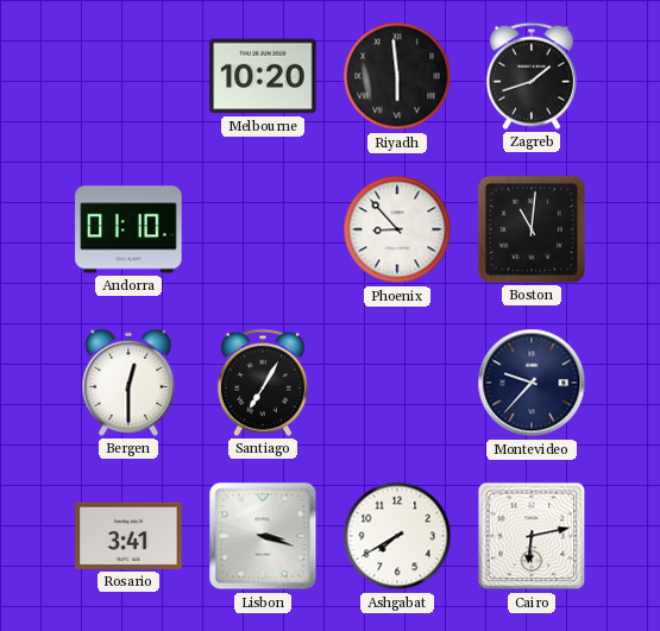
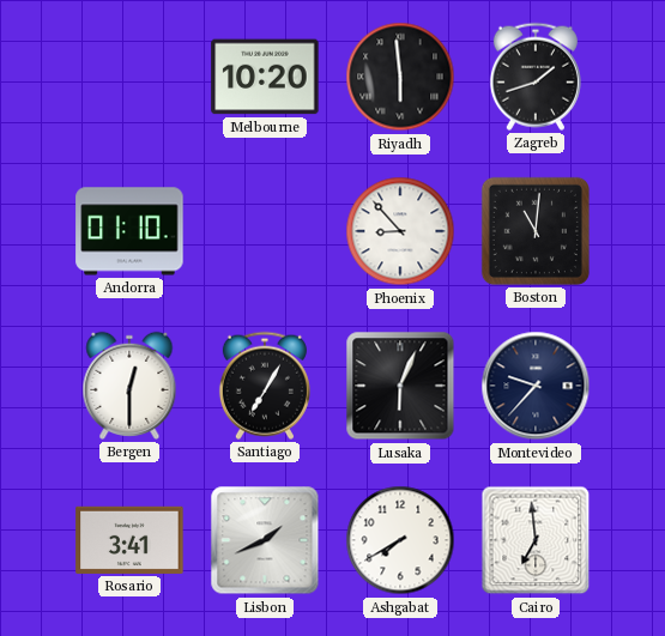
Lusaka: none -> 6:04
Lisbon: 3:18 -> 1:41
Cairo: 6:13 -> 6:59
